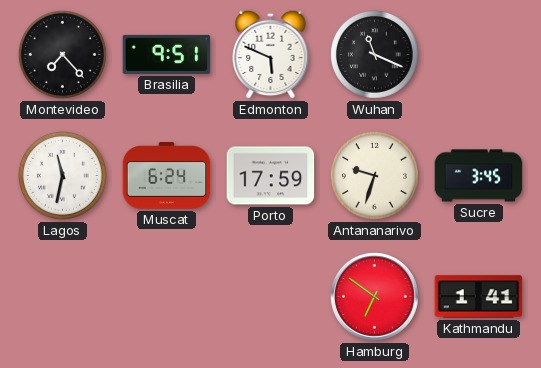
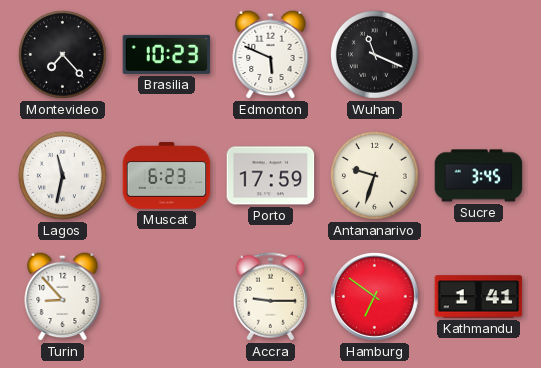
Brasilia: 9:51 -> 10:23
Muscat: 6:24 -> 6:23
Turin: none -> 8:53
Accra: none -> 9:15
